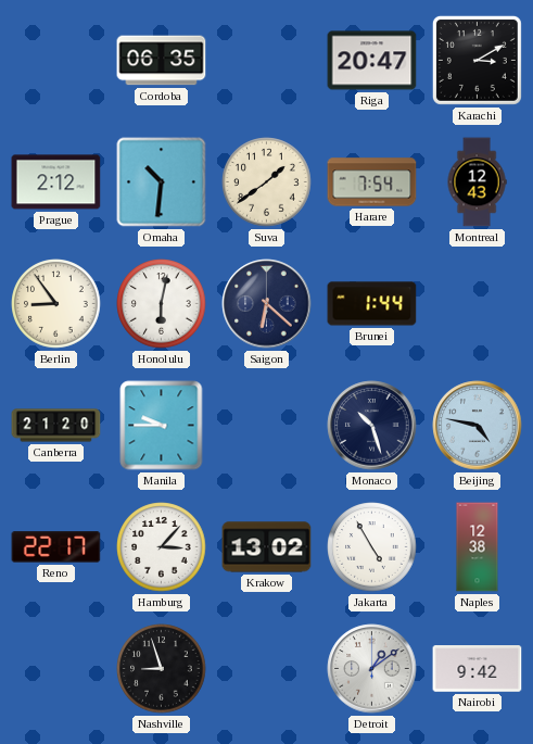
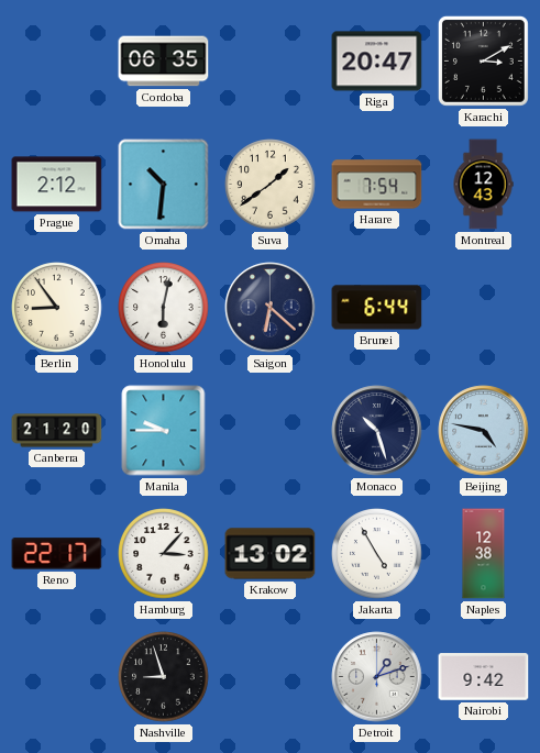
Brunei: 1:44 -> 6:44
Detroit: 1:09 -> 1:12
